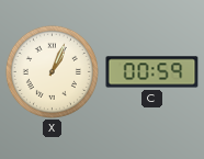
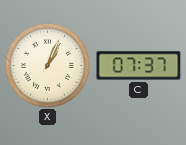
C: 00:59 -> 07:37
